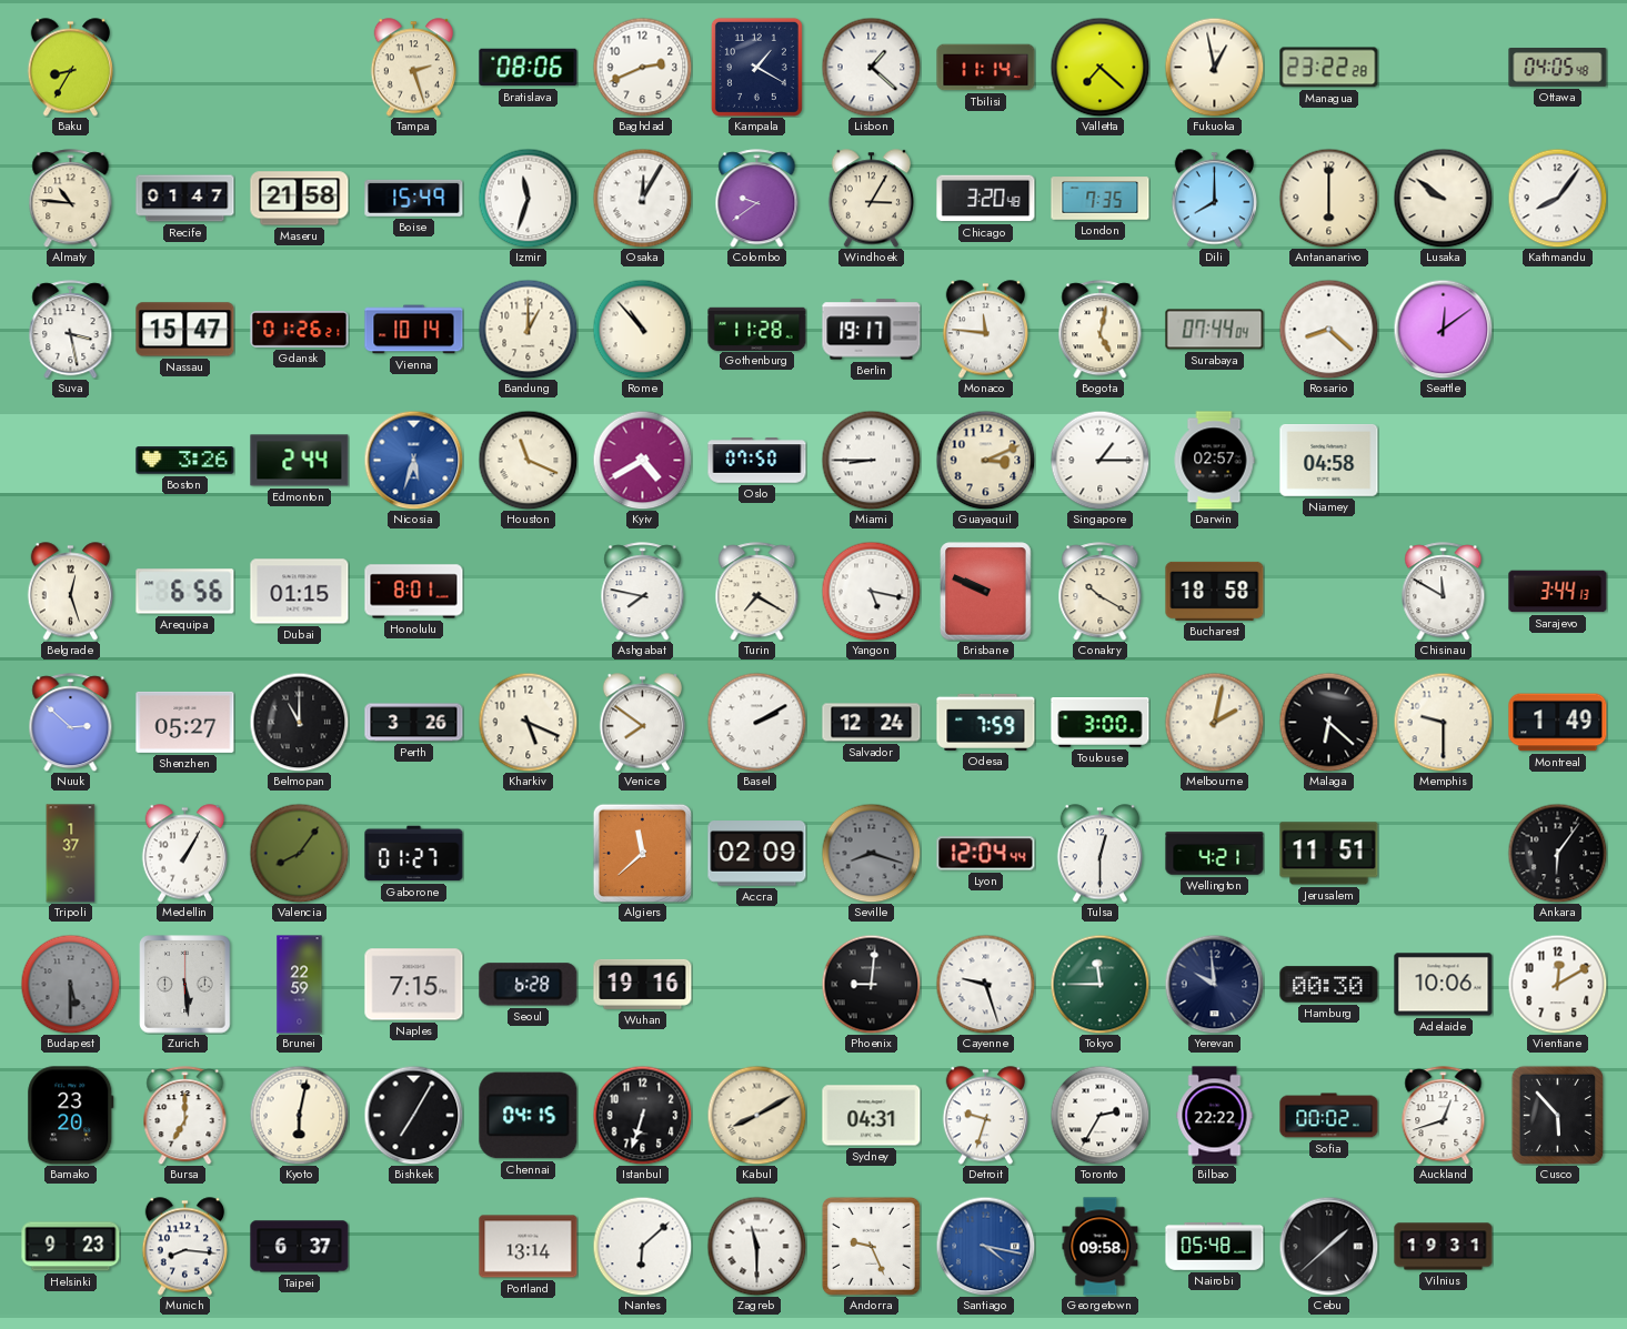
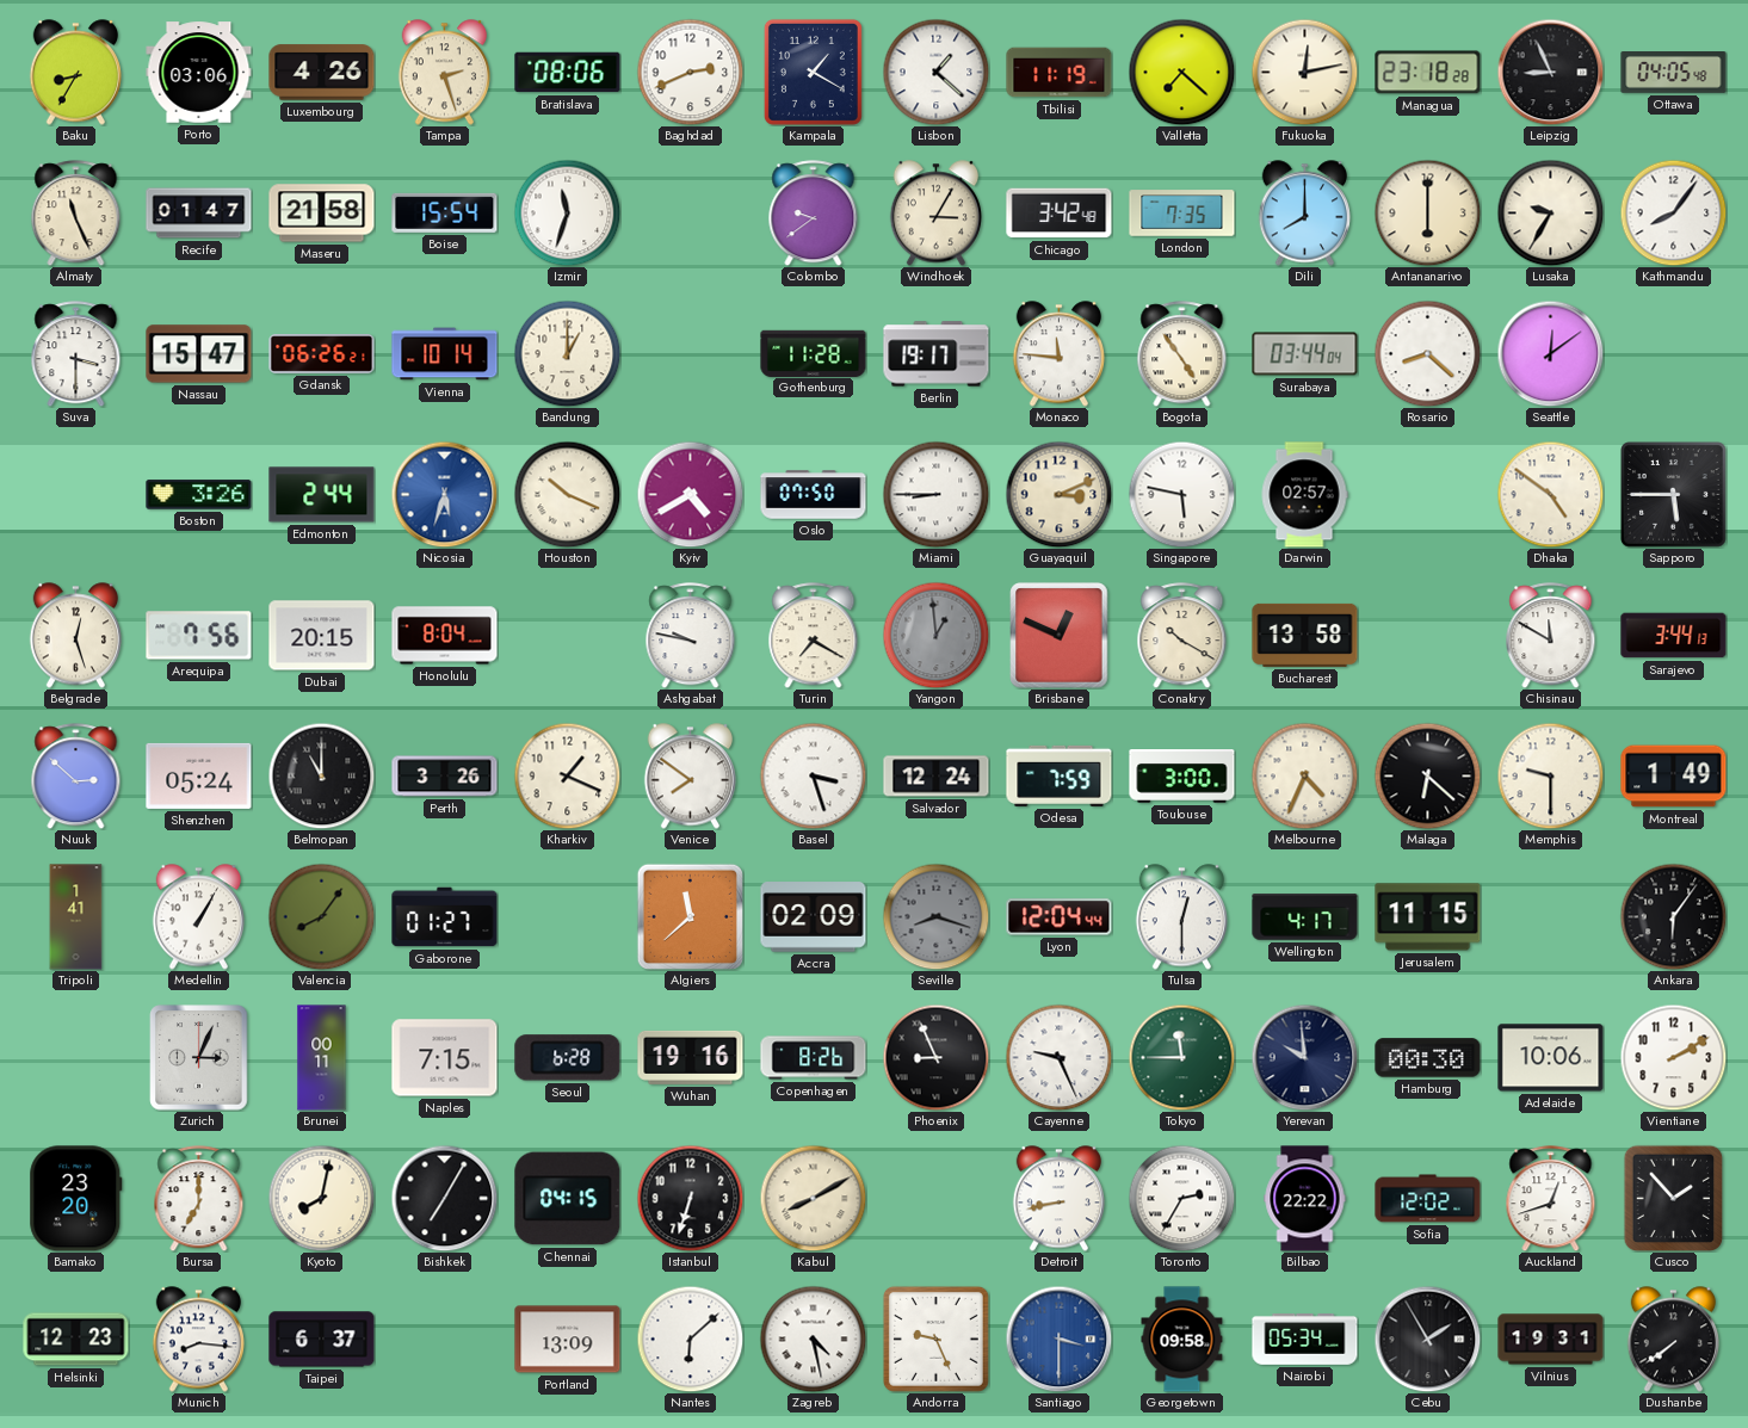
Porto: none -> 03:06
Luxembourg: none -> 4:26
Tbilisi: 11:14 -> 11:19
Fukuoka: 12:58 -> 12:13
Managua: 23:22 -> 23:18
Leipzig: none -> 8:56
Almaty: 10:46 -> 11:26
Boise: 15:49 -> 15:54
Osaka: 12:05 -> none
Chicago: 3:20 -> 3:42
Lusaka: 9:51 -> 9:35
Suva: 3:28 -> 3:30
Gdansk: 01:26 -> 06:26
Rome: 10:53 -> none
Bogota: 5:02 -> 4:54
Surabaya: 07:44 -> 03:44
Houston: 11:19 -> 10:19
Singapore: 1:15 -> 5:47
Niamey: 04:58 -> none
Dhaka: none -> 4:51
Sapporo: none -> 5:45
Arequipa: 6:56 -> 7:56
Dubai: 01:15 -> 20:15
Honolulu: 8:01 -> 8:04
Ashgabat: 7:47 -> 9:47
Yangon: 5:17 -> 12:59
Yangon dial: white -> grey
Brisbane: 9:49 -> 12:49
Bucharest: 18:58 -> 13:58
Shenzhen: 05:27 -> 05:24
Kharkiv: 5:19 -> 1:19
Basel: 2:10 -> 3:27
Melbourne: 2:02 -> 4:34
Tripoli: 1:37 -> 1:41
Wellington: 4:21 -> 4:17
Jerusalem: 11:51 -> 11:15
Budapest: 5:30 -> none
Zurich: 5:29 -> 3:04
Brunei: 22:59 -> 00:11
Copenhagen: none -> 8:26
Phoenix: 9:01 -> 8:56
Cayenne: 9:27 -> 9:26
Vientiane: 12:10 -> 2:10
Kyoto: 6:02 -> 8:02
Sydney: 04:31 -> none
Detroit: 9:33 -> 8:43
Sofia: 00:02 -> 12:02
Cusco: 5:53 -> 1:53
Helsinki: 9:23 -> 12:23
Portland: 13:14 -> 13:09
Zagreb: 11:30 -> 4:28
Santiago: 4:17 -> 3:30
Nairobi: 05:48 -> 05:34
Cebu: 1:38 -> 1:55
Dushanbe: none -> 7:39
